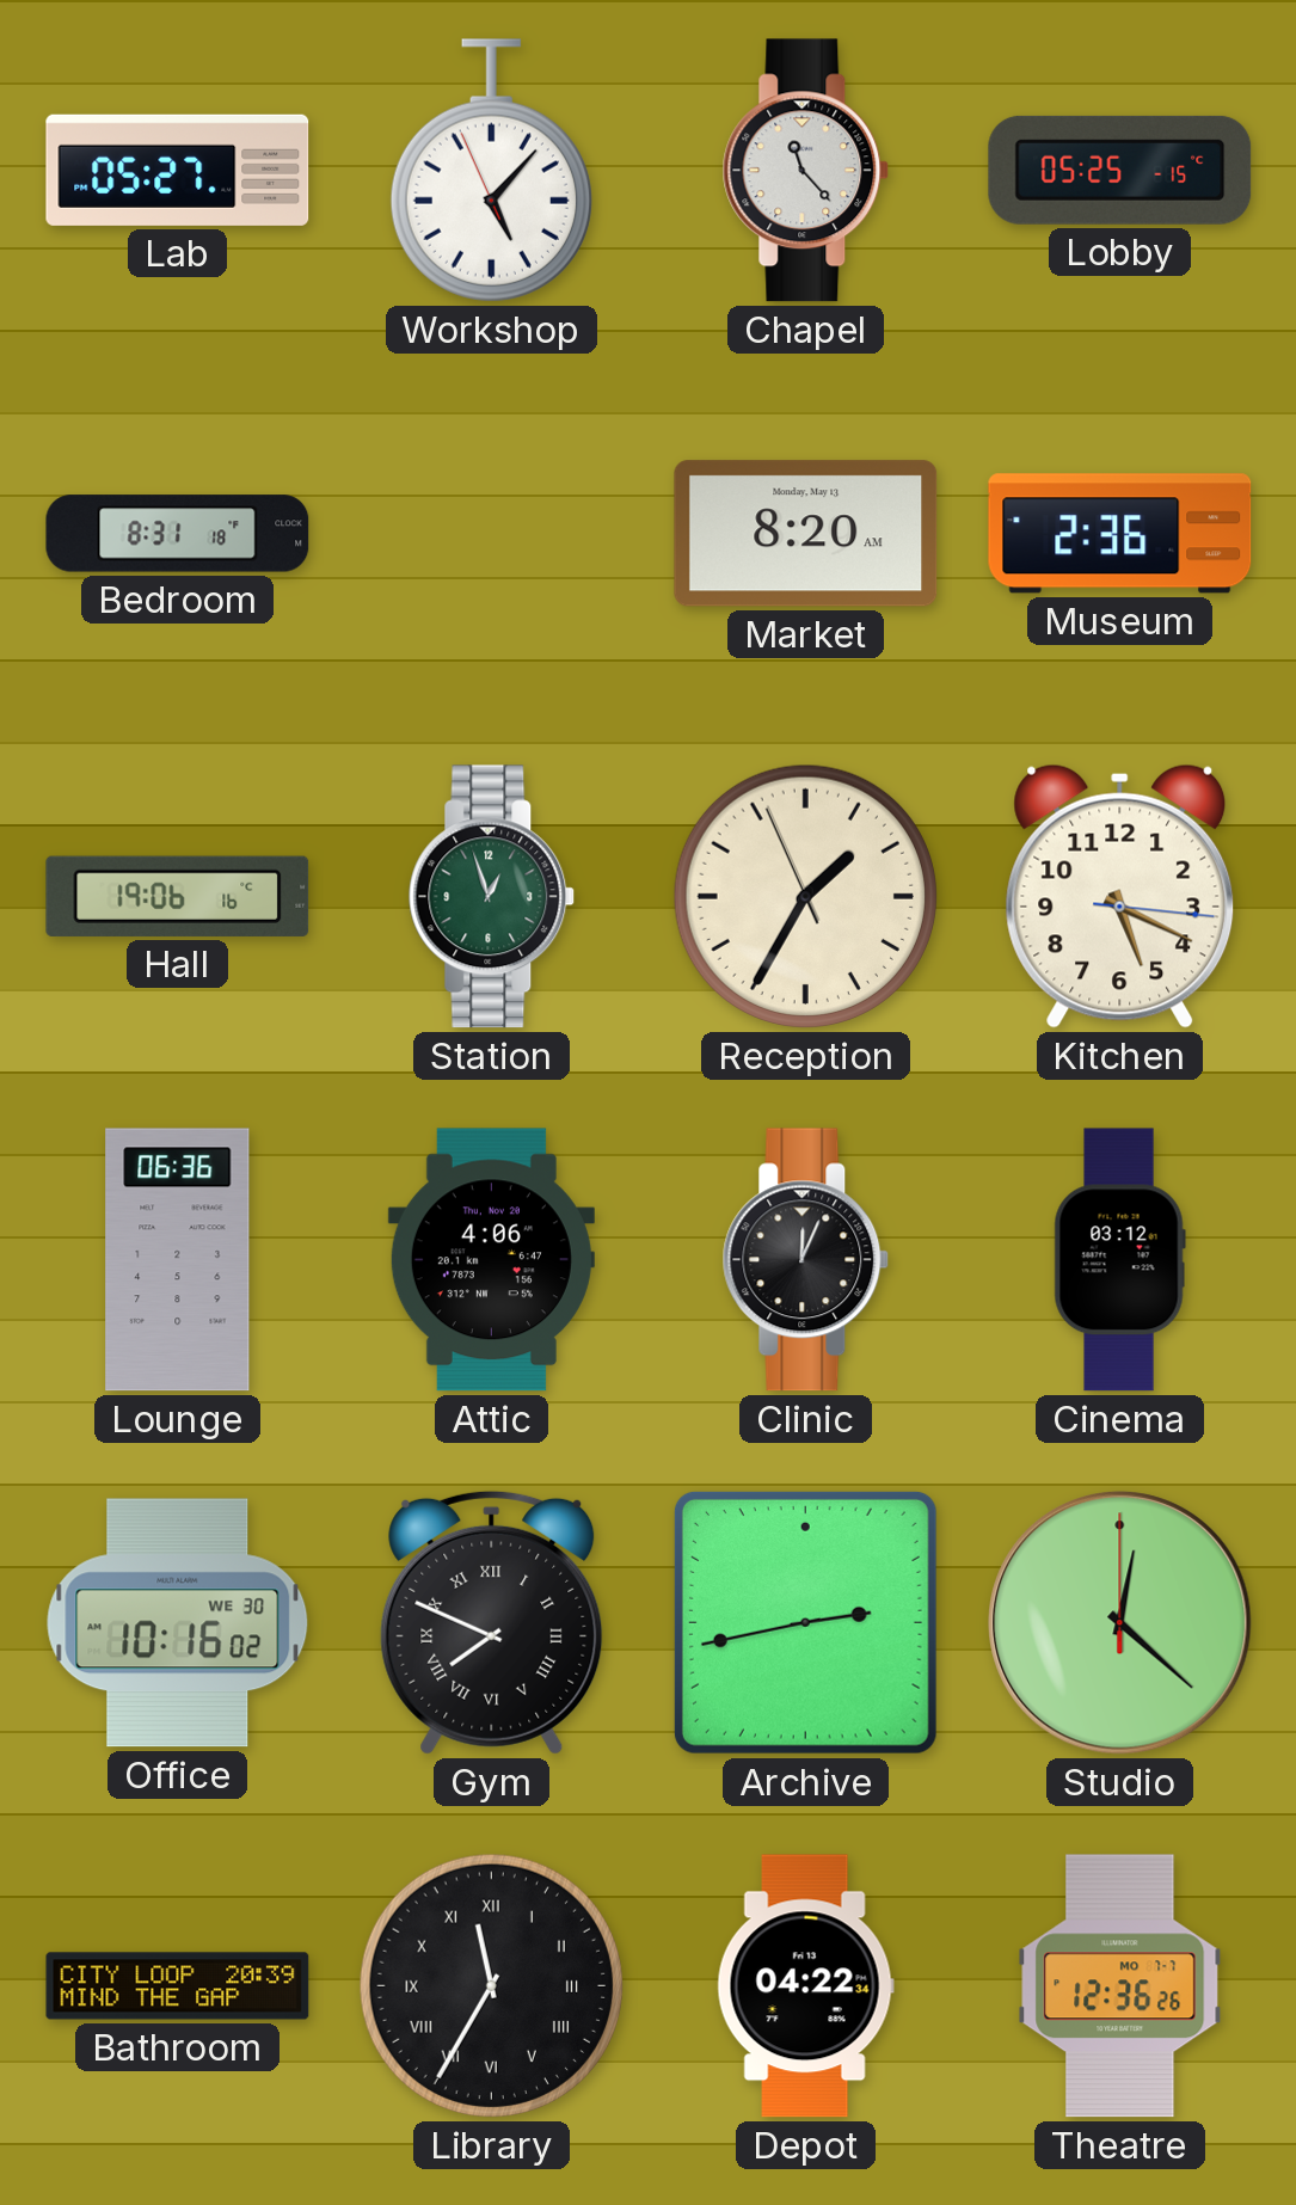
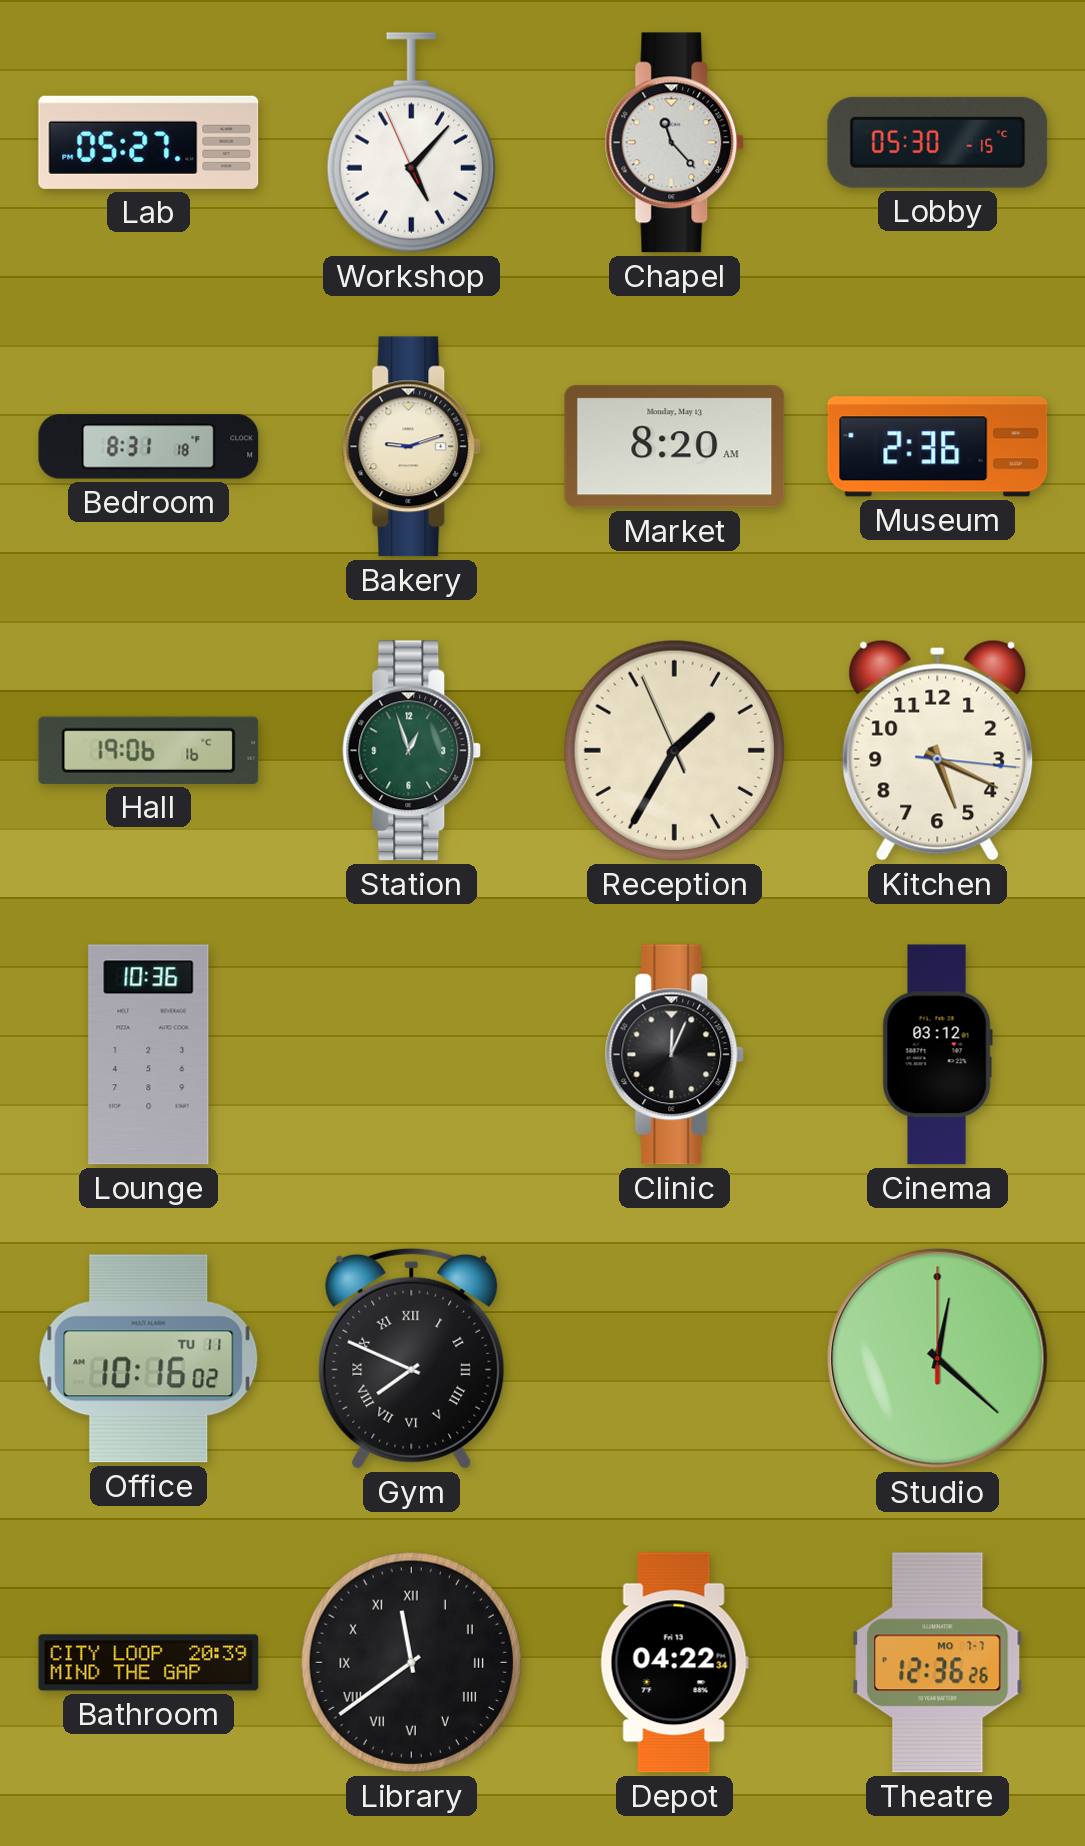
Lobby: 05:25 -> 05:30
Bakery: none -> 9:12
Lounge: 06:36 -> 10:36
Attic: 4:06 -> none
Office date: WE 30 -> TU 11
Archive: 2:43 -> none
Library: 11:35 -> 11:39
